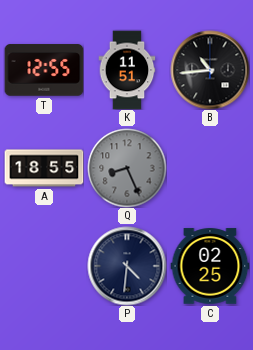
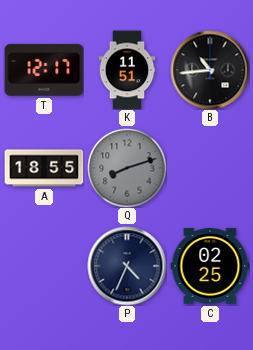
T: 12:55 -> 12:17
Q: 8:26 -> 8:12
P: 4:31 -> 4:34
